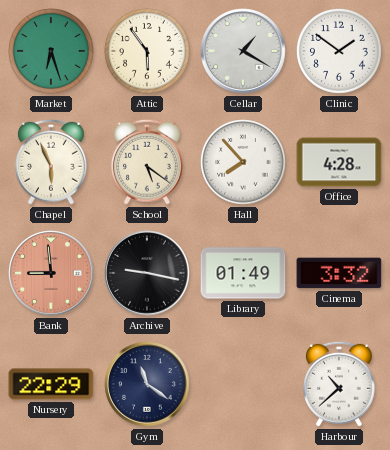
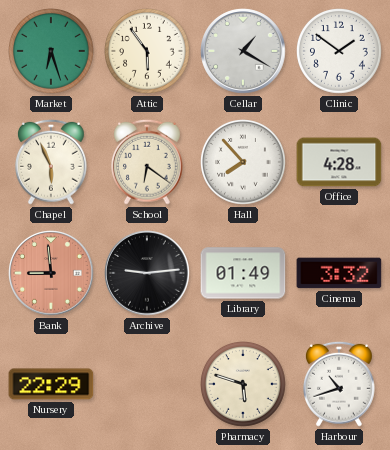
School: 5:21 -> 6:21
Archive: 9:17 -> 9:14
Gym: 11:21 -> none
Pharmacy: none -> 5:48
Harbour: 10:38 -> 10:42
